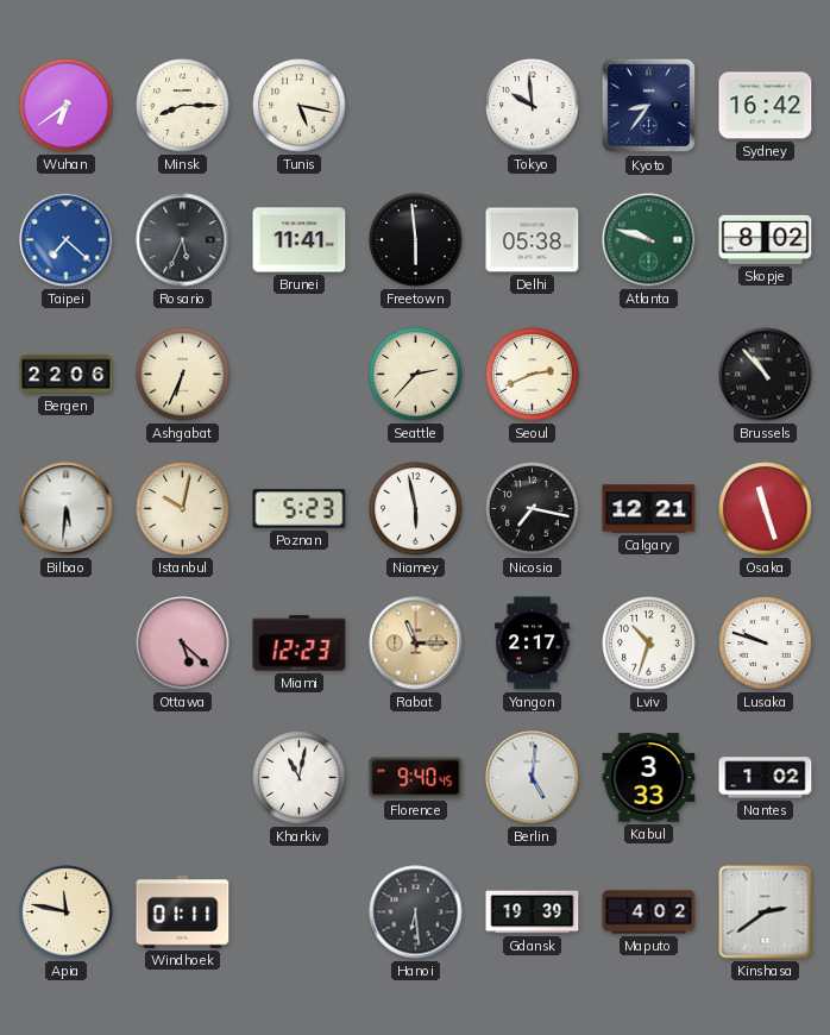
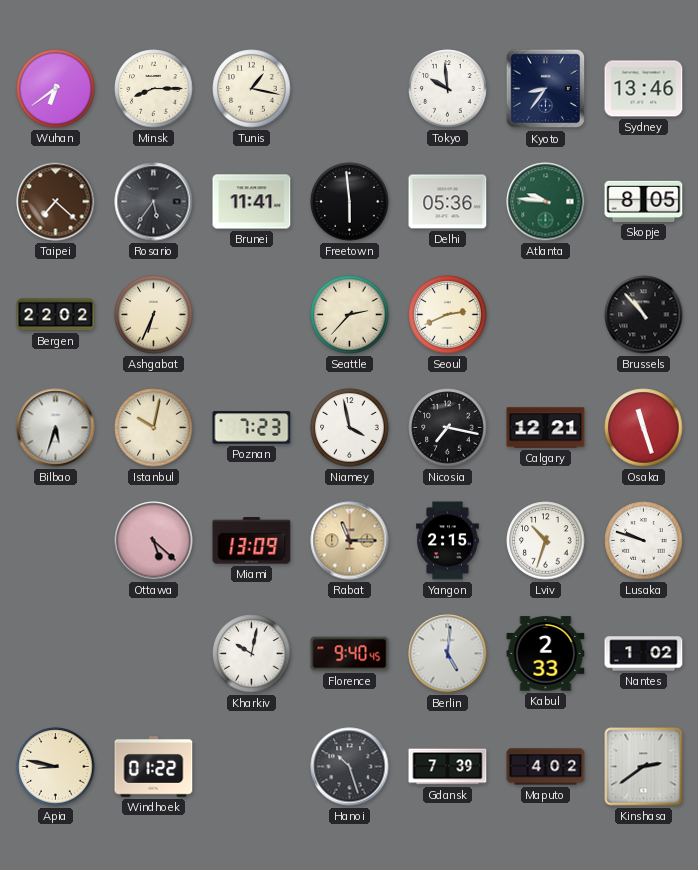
Tunis: 5:17 -> 1:17
Sydney: 16:42 -> 13:46
Taipei dial: blue -> brown
Rosario: 5:34 -> 5:36
Delhi: 05:38 -> 05:36
Atlanta: 9:48 -> 9:46
Skopje: 8:02 -> 8:05
Bergen: 22:06 -> 22:02
Bilbao: 5:31 -> 5:33
Poznan: 5:23 -> 7:23
Niamey: 5:58 -> 3:58
Miami: 12:23 -> 13:09
Yangon: 2:17 -> 2:15
Kharkiv: 11:02 -> 10:02
Kabul: 3:33 -> 2:33
Apia: 11:47 -> 8:47
Windhoek: 01:11 -> 01:22
Hanoi: 6:29 -> 10:27
Gdansk: 19:39 -> 7:39
